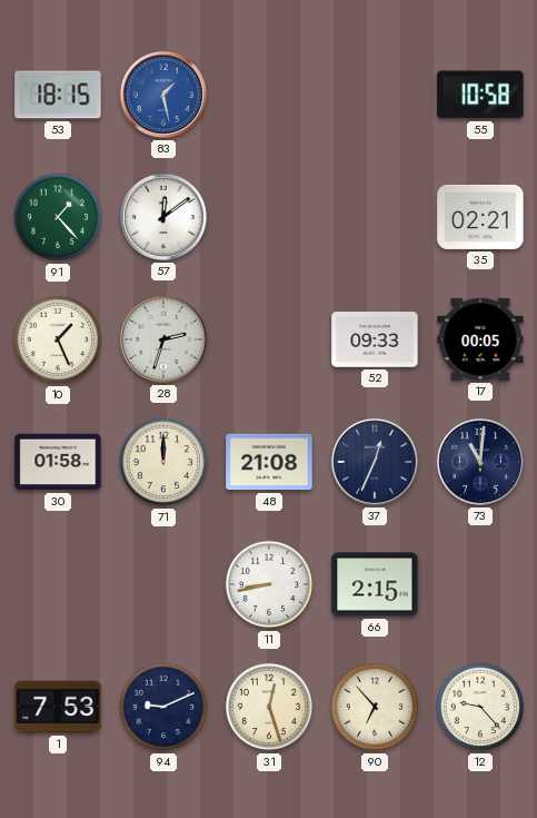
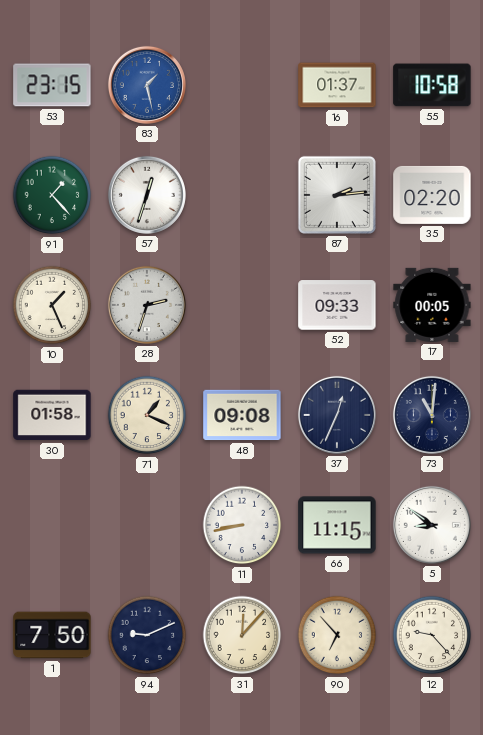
53: 18:15 -> 23:15
16: none -> 01:37
57: 12:09 -> 12:33
87: none -> 2:14
35: 02:21 -> 02:20
71: 12:00 -> 1:19
48: 21:08 -> 09:08
66: 2:15 -> 11:15
5: none -> 8:51
1: 7:53 -> 7:50
31: 12:27 -> 12:07
